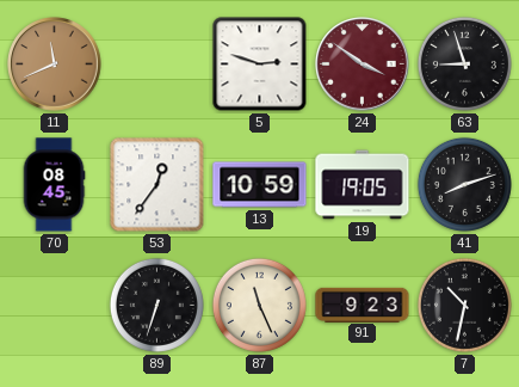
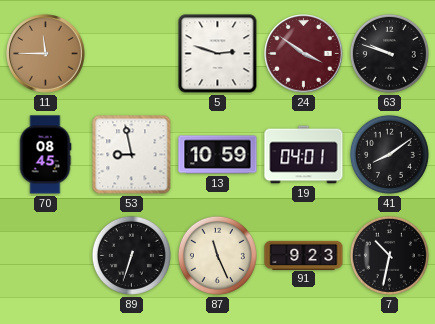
11: 11:41 -> 11:45
63: 8:57 -> 9:48
53: 12:36 -> 8:58
19: 19:05 -> 04:01
41: 8:12 -> 8:09
